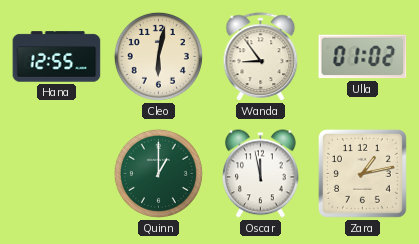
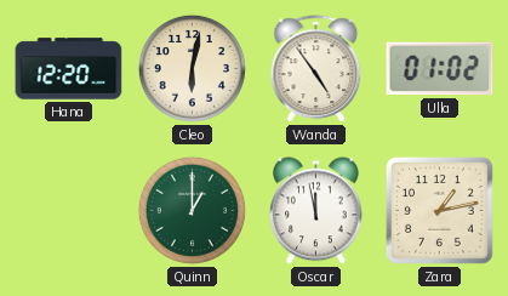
Hana: 12:55 -> 12:20
Wanda: 8:54 -> 4:54
